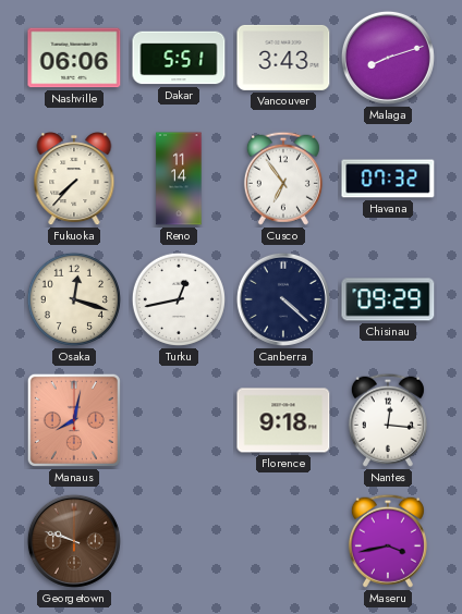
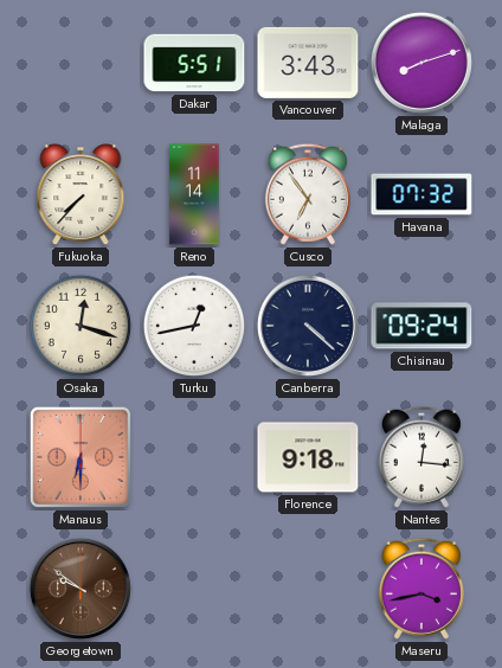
Nashville: 06:06 -> none
Chisinau: 09:29 -> 09:24
Manaus: 8:02 -> 6:30
Georgetown: 9:48 -> 9:51
